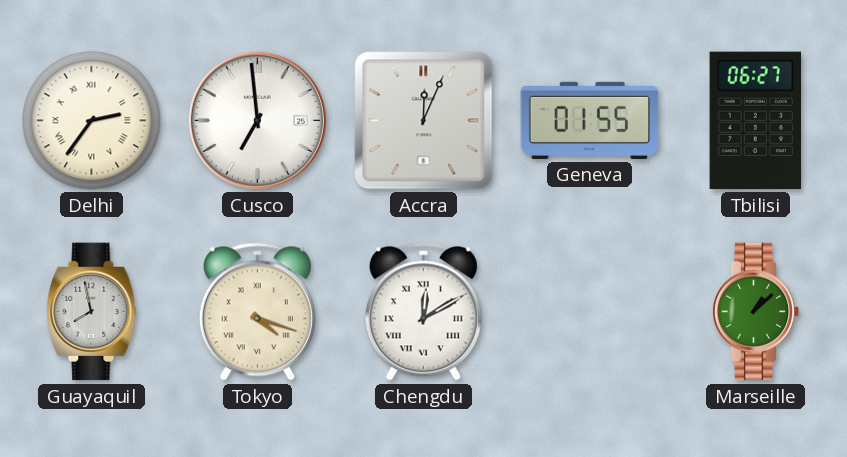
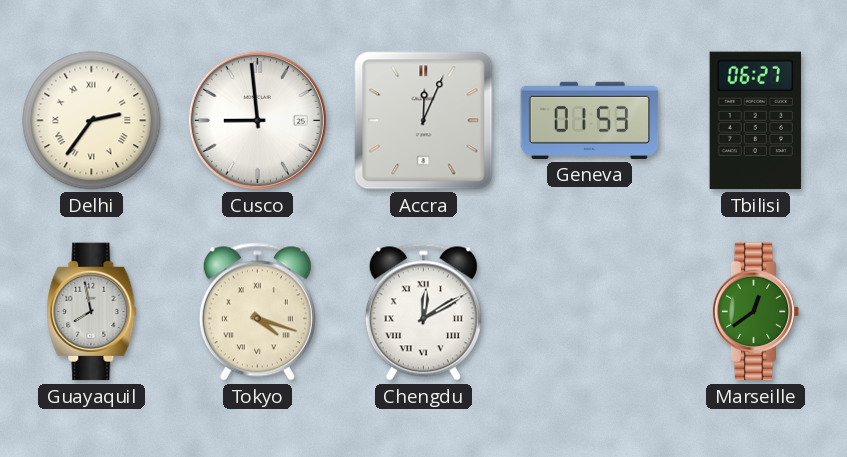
Cusco: 6:59 -> 8:59
Geneva: 01:55 -> 01:53
Marseille: 1:08 -> 12:39
